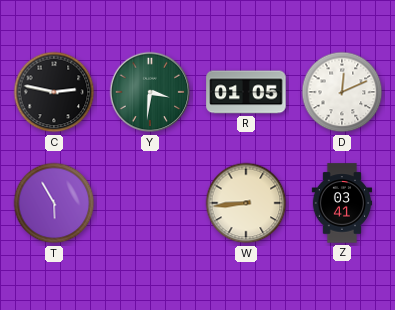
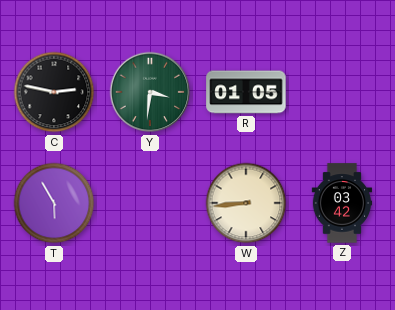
D: 12:11 -> none
Z: 03:41 -> 03:42
